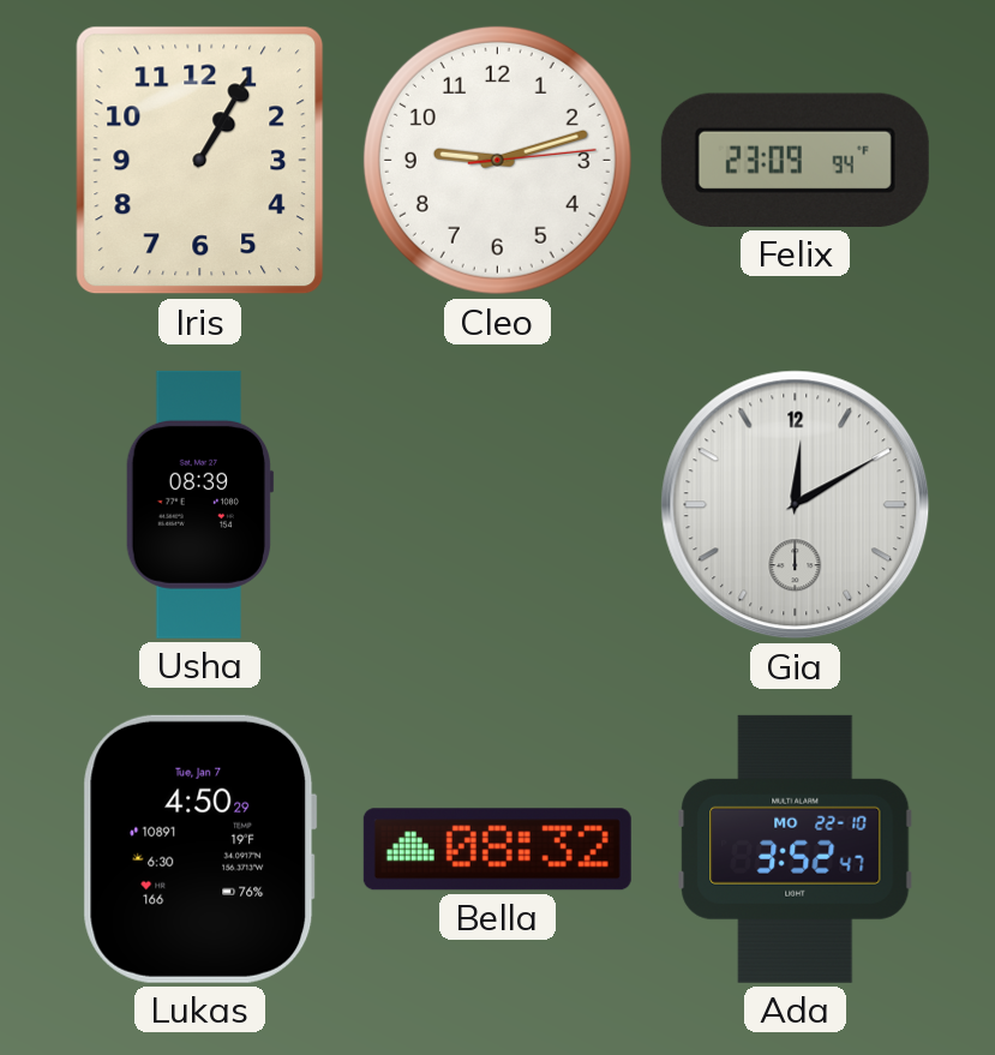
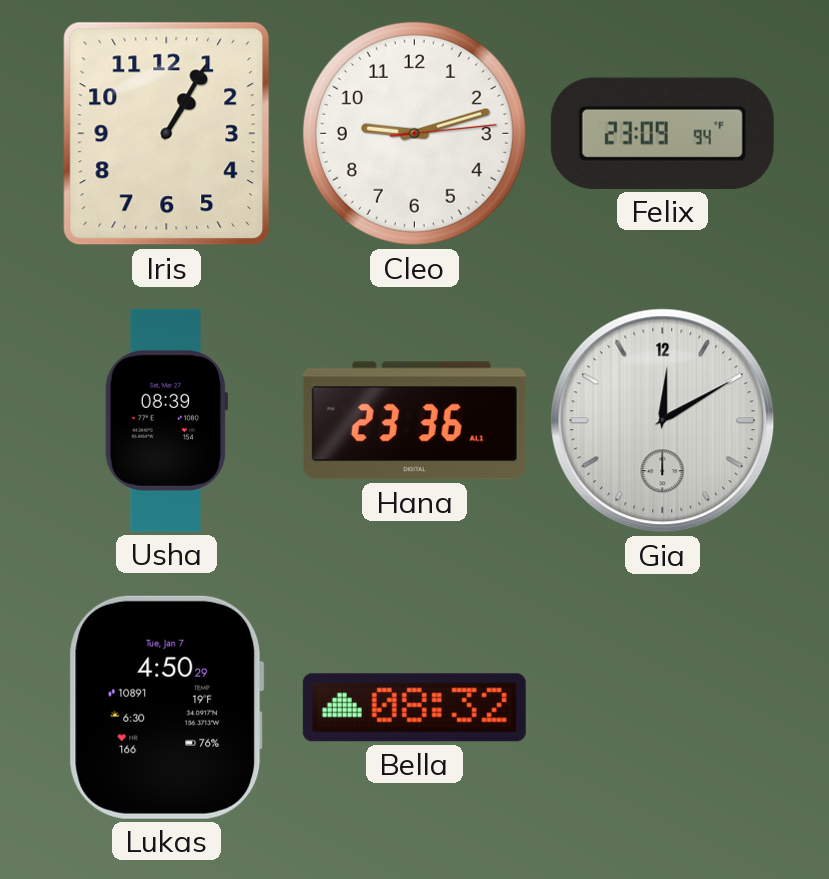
Hana: none -> 23:36
Ada: 3:52 -> none
